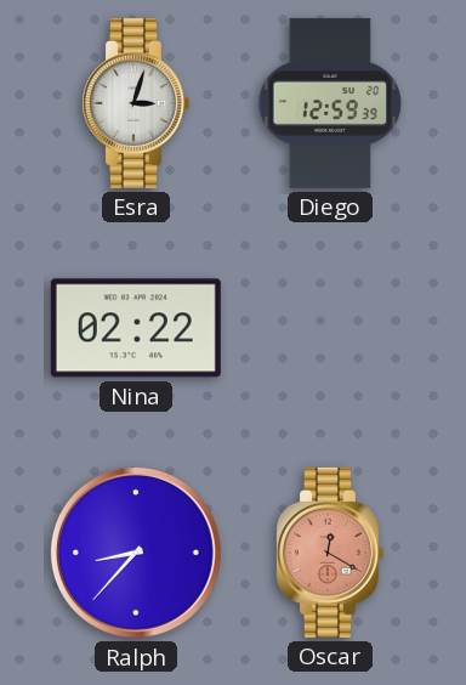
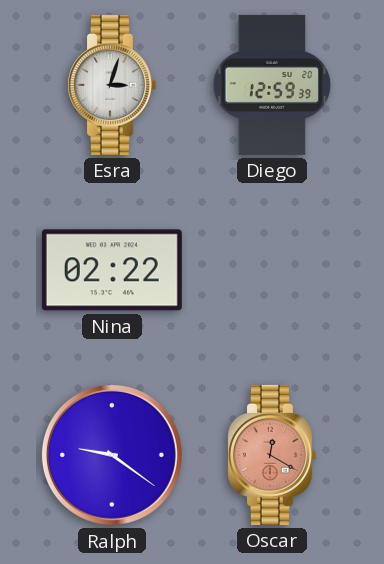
Ralph: 8:37 -> 9:21
